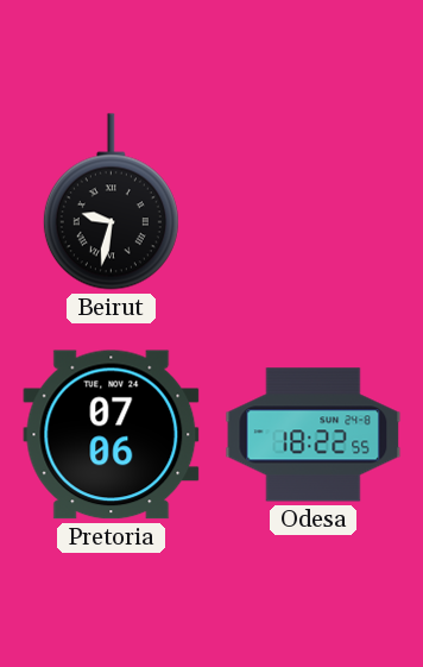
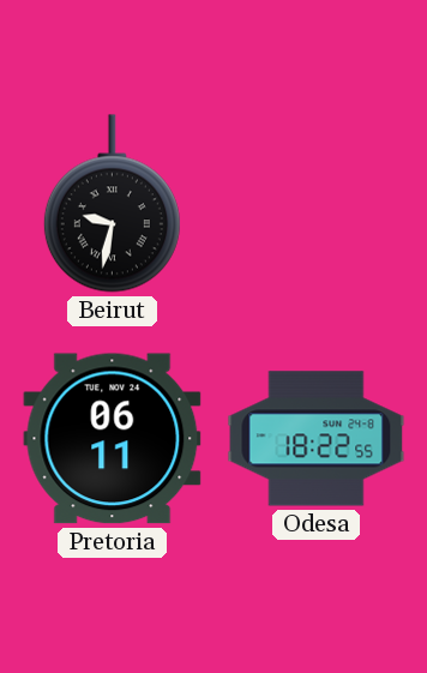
Pretoria: 07:06 -> 06:11
